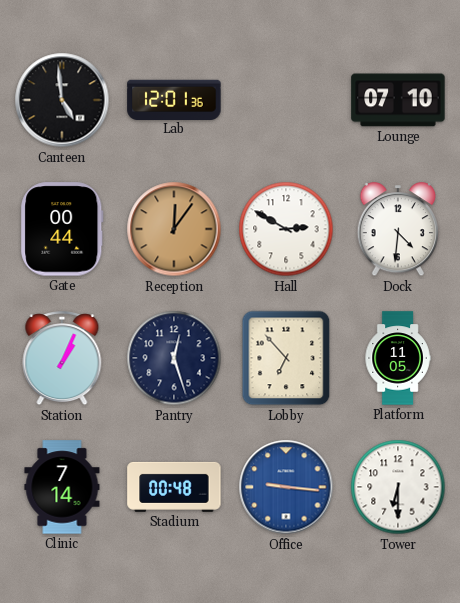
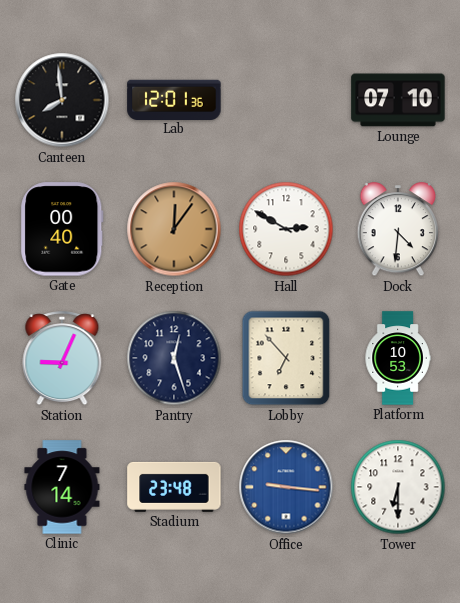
Canteen: 4:59 -> 7:59
Gate: 00:44 -> 00:40
Station: 1:04 -> 9:04
Platform: 11:05 -> 10:53
Stadium: 00:48 -> 23:48
